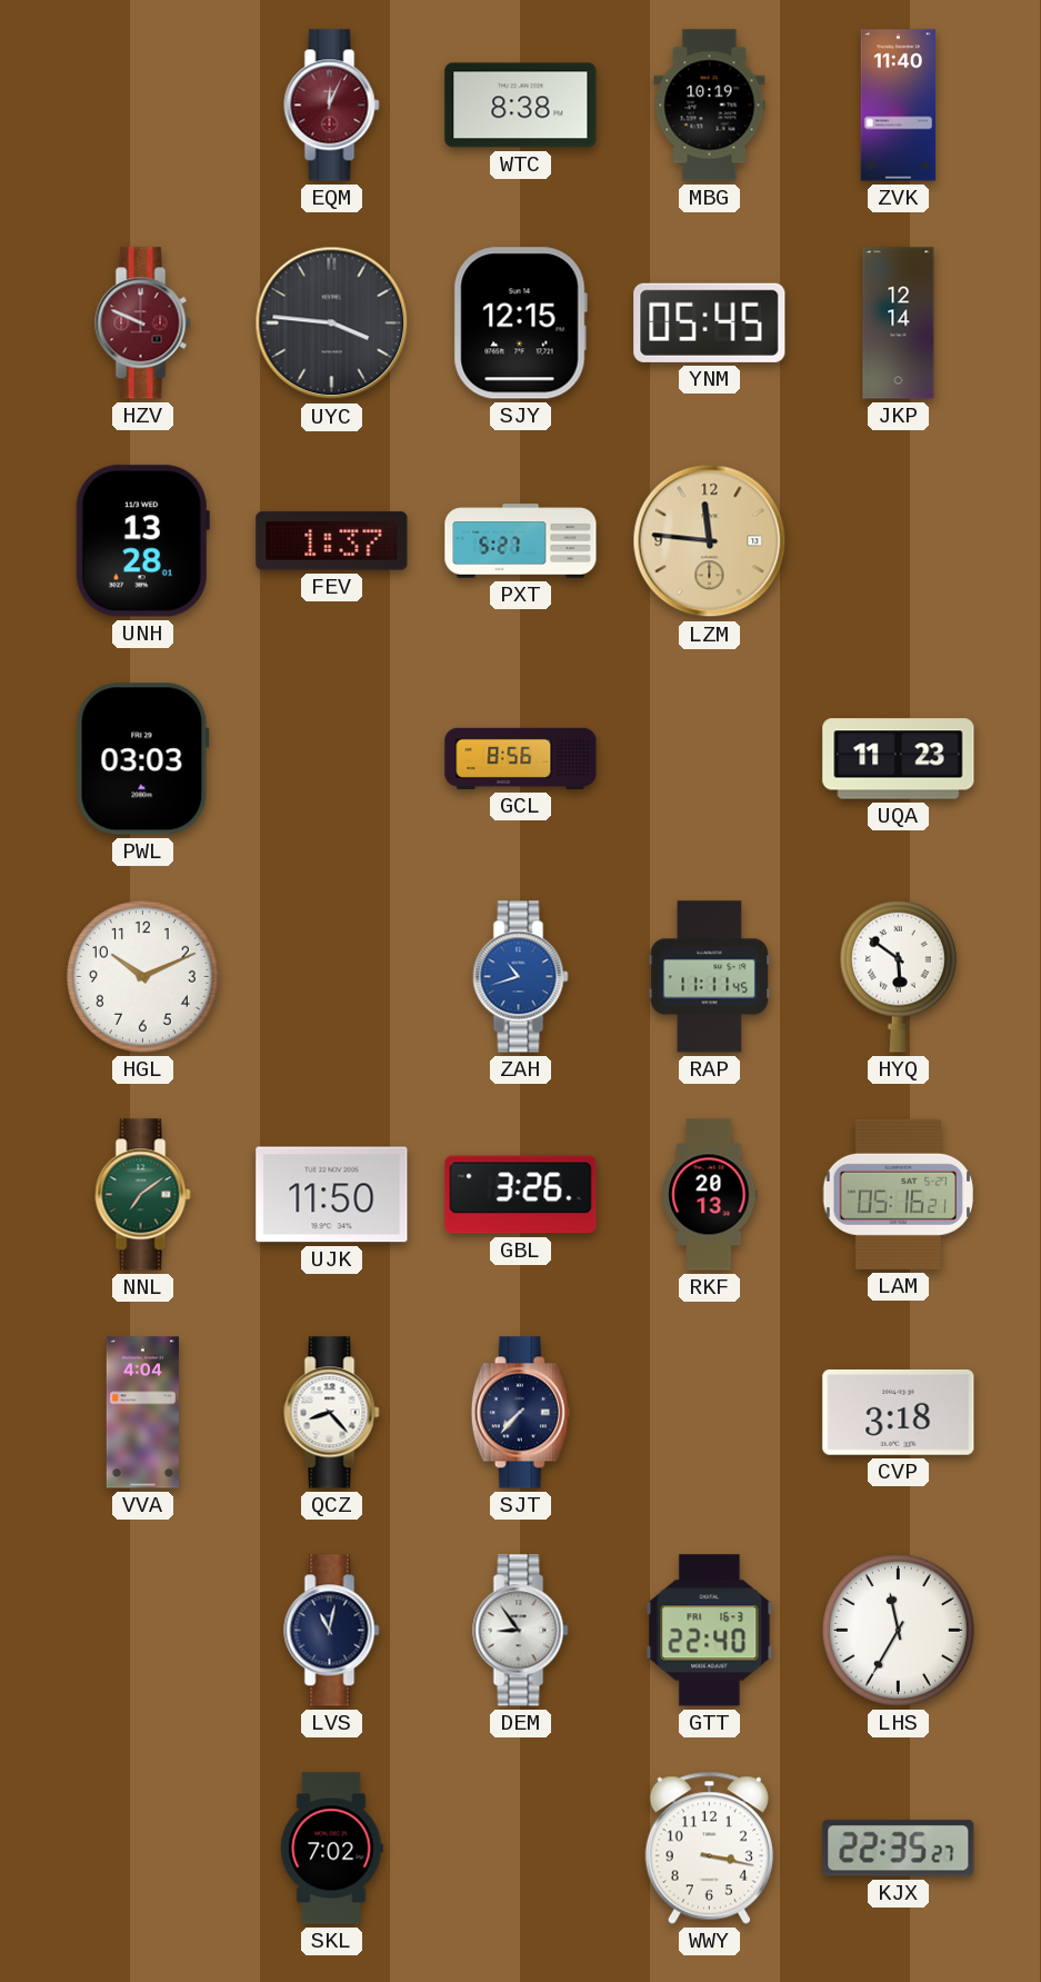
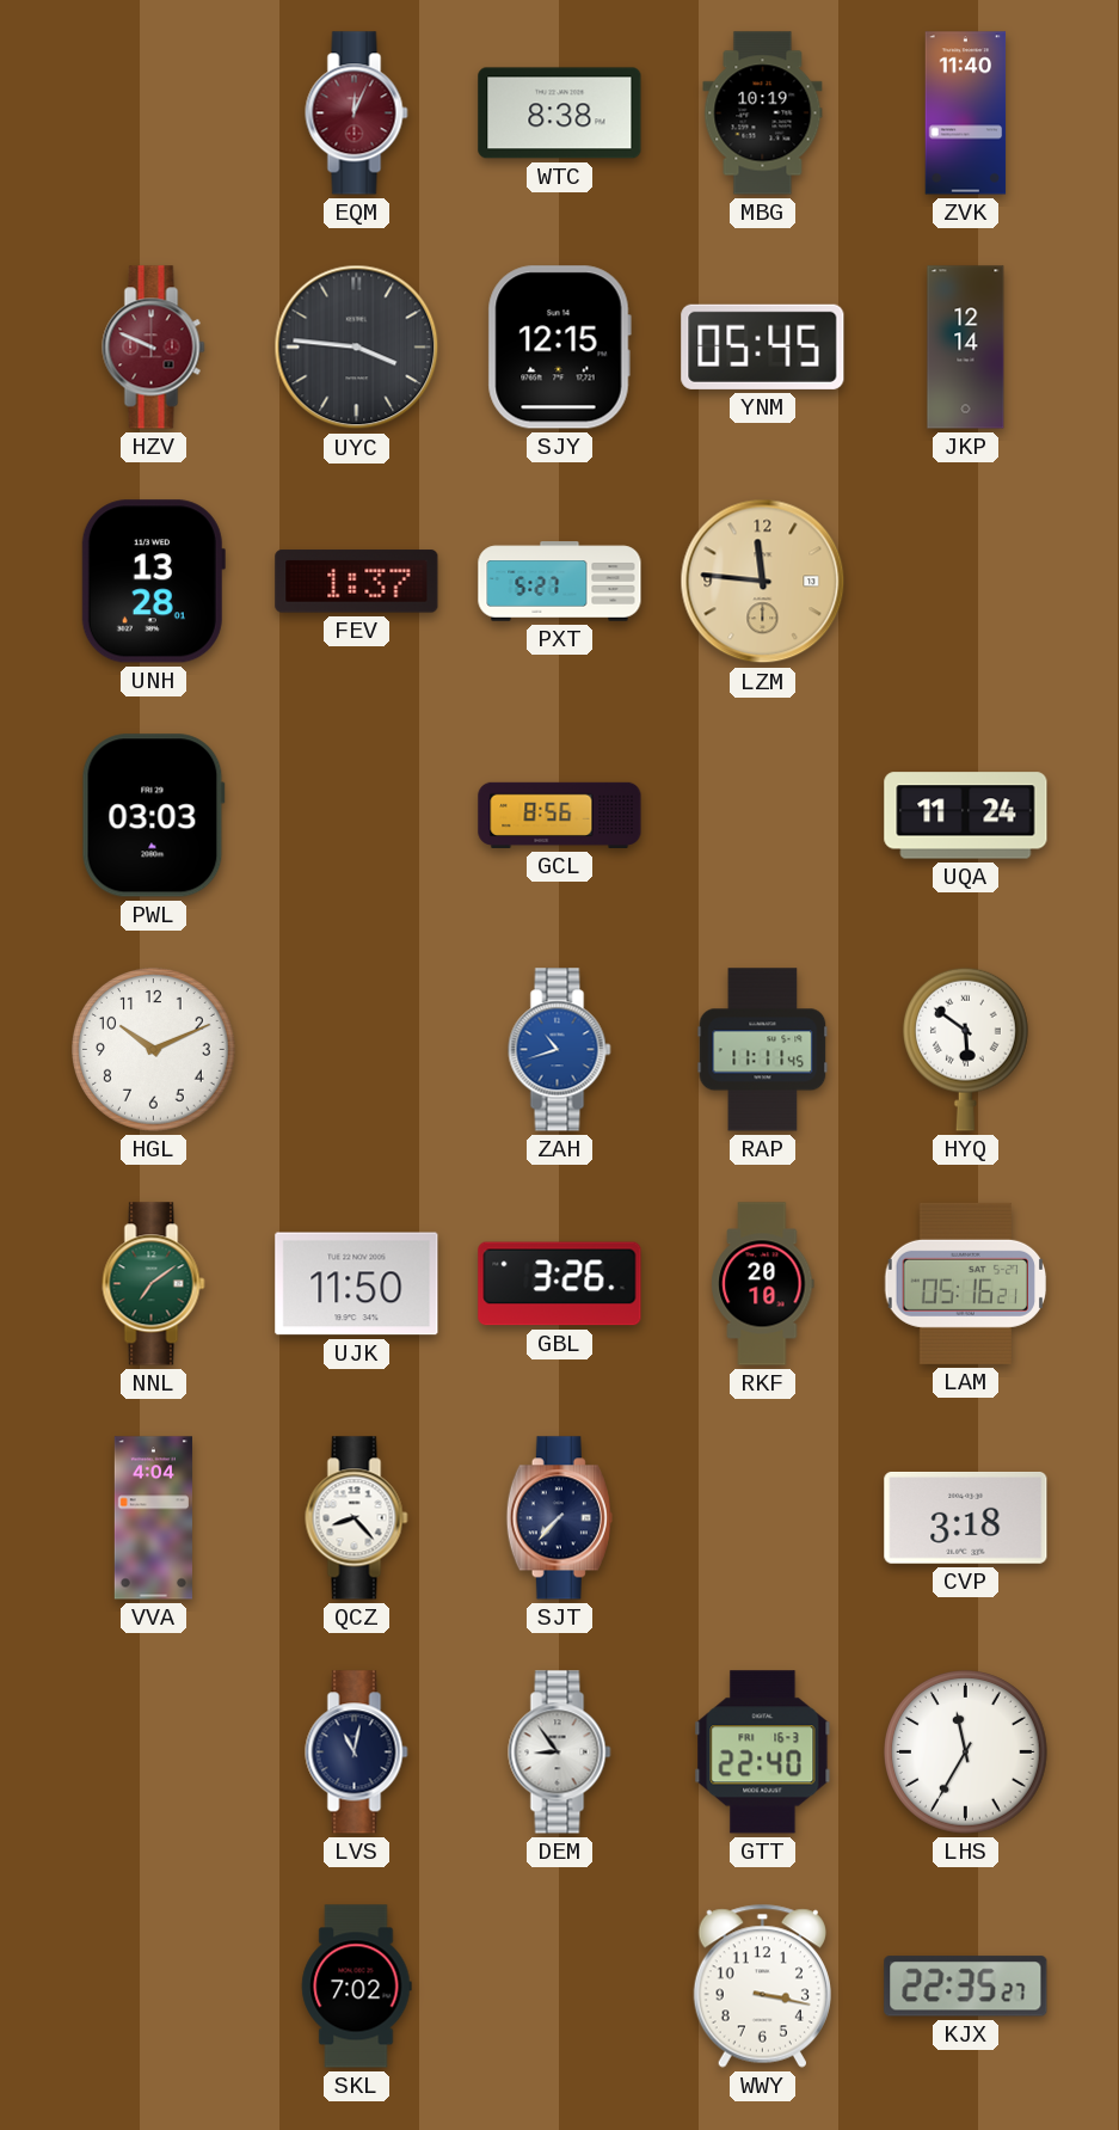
UQA: 11:23 -> 11:24
RKF: 20:13 -> 20:10
